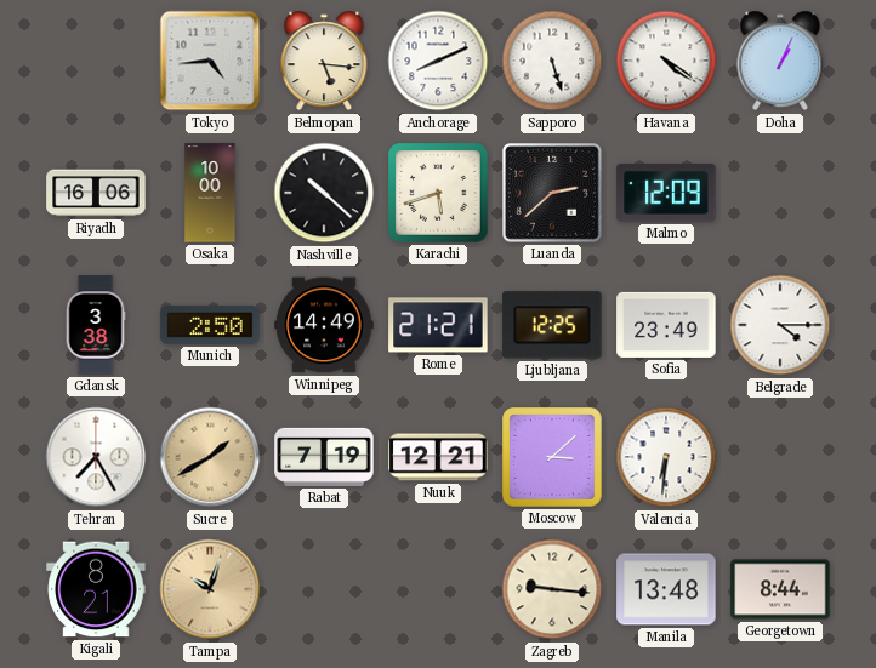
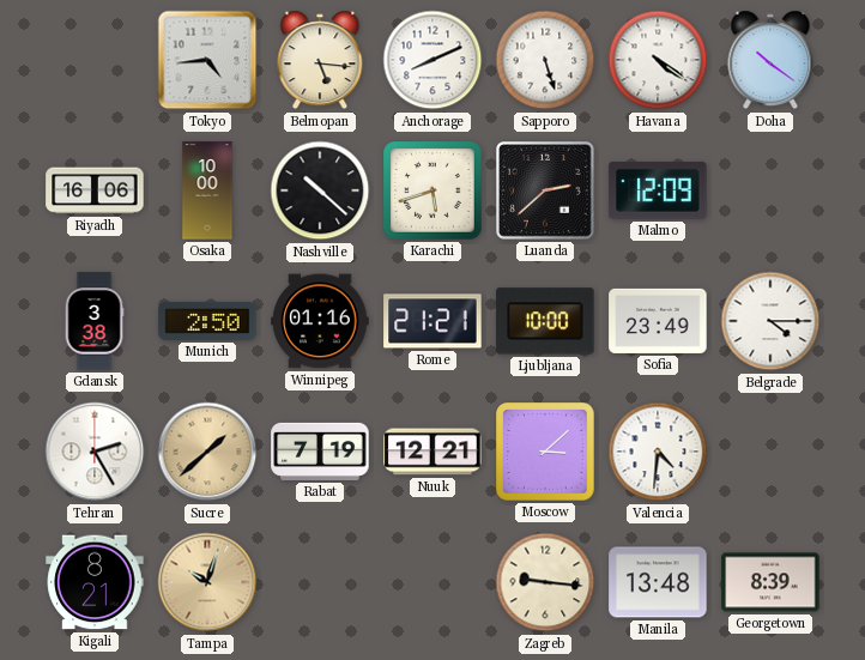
Doha: 1:04 -> 10:21
Winnipeg: 14:49 -> 01:16
Ljubljana: 12:25 -> 10:00
Tehran: 7:25 -> 2:25
Sucre: 1:40 -> 1:38
Valencia: 6:31 -> 4:31
Georgetown: 8:44 -> 8:39
